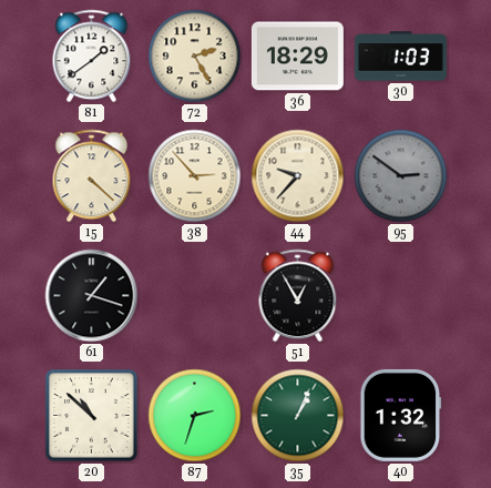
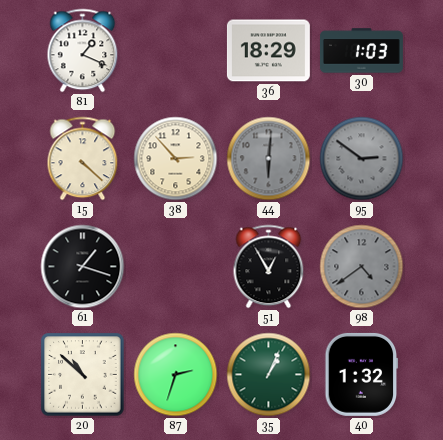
81: 1:39 -> 1:19
72: 2:25 -> none
44: 9:37 -> 6:01
44 dial: cream -> grey
98: none -> 4:39
